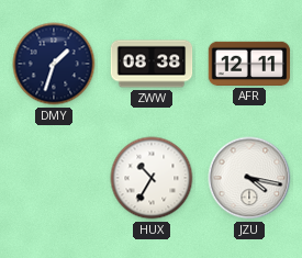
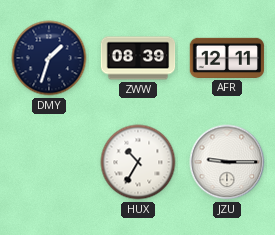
ZWW: 08:38 -> 08:39
JZU: 4:17 -> 9:15
